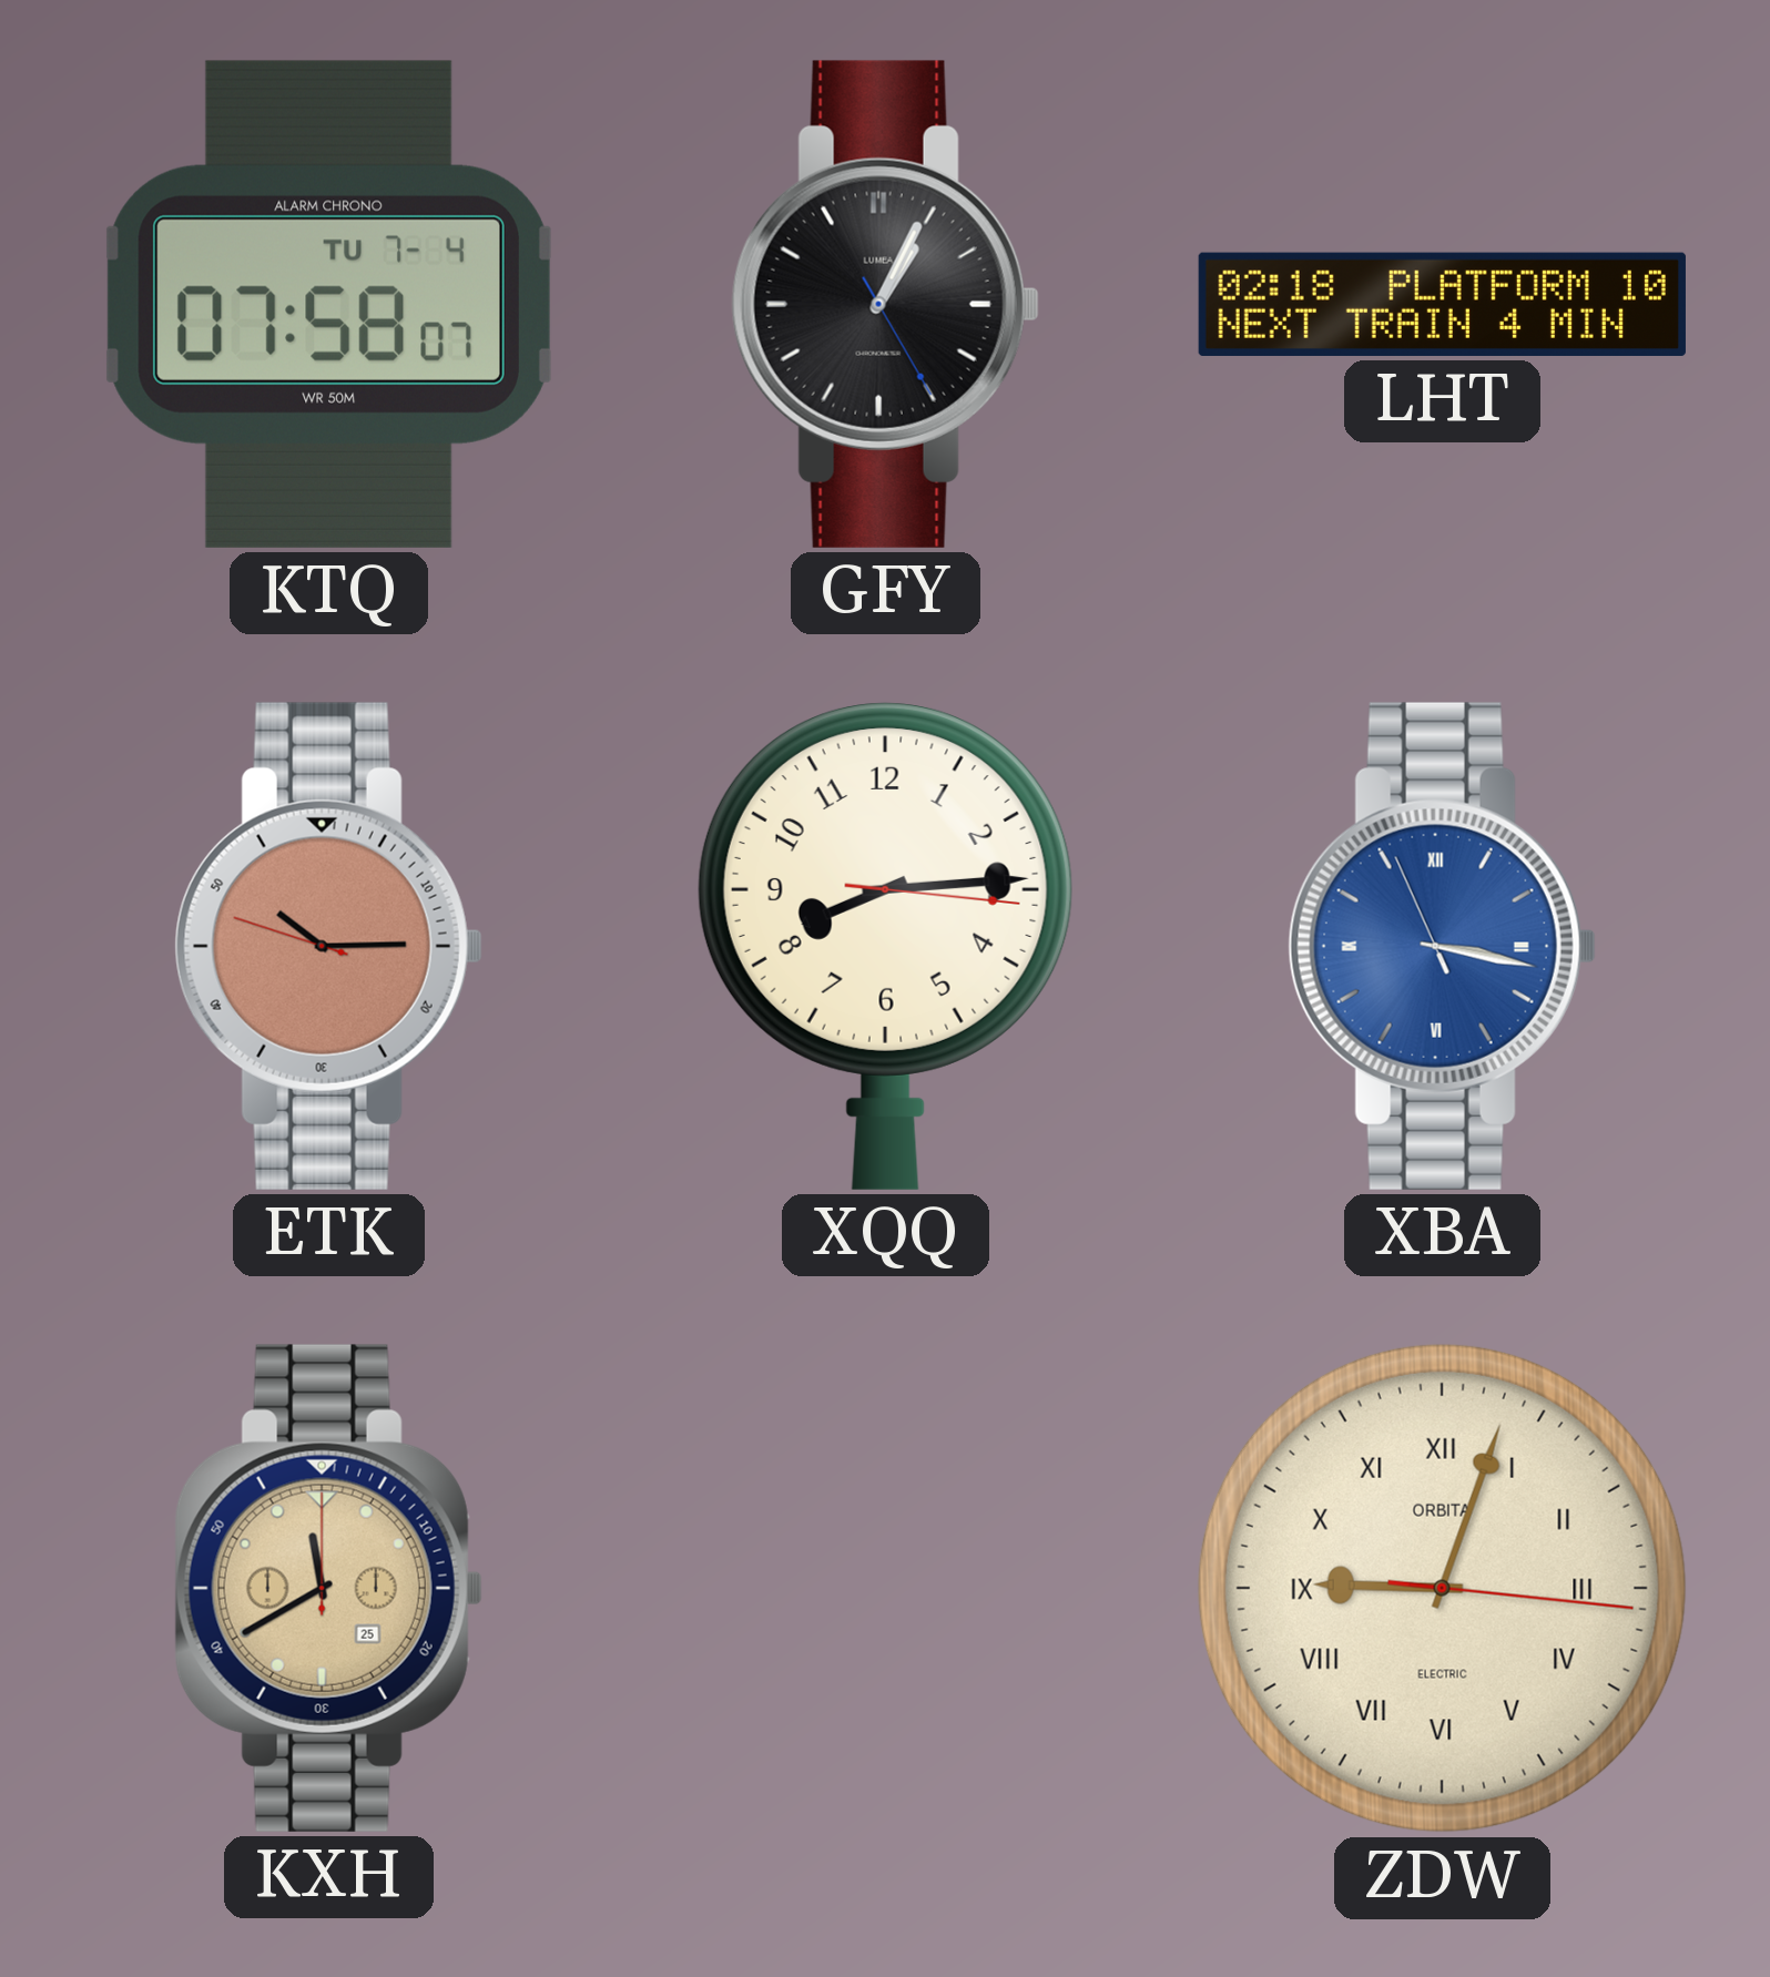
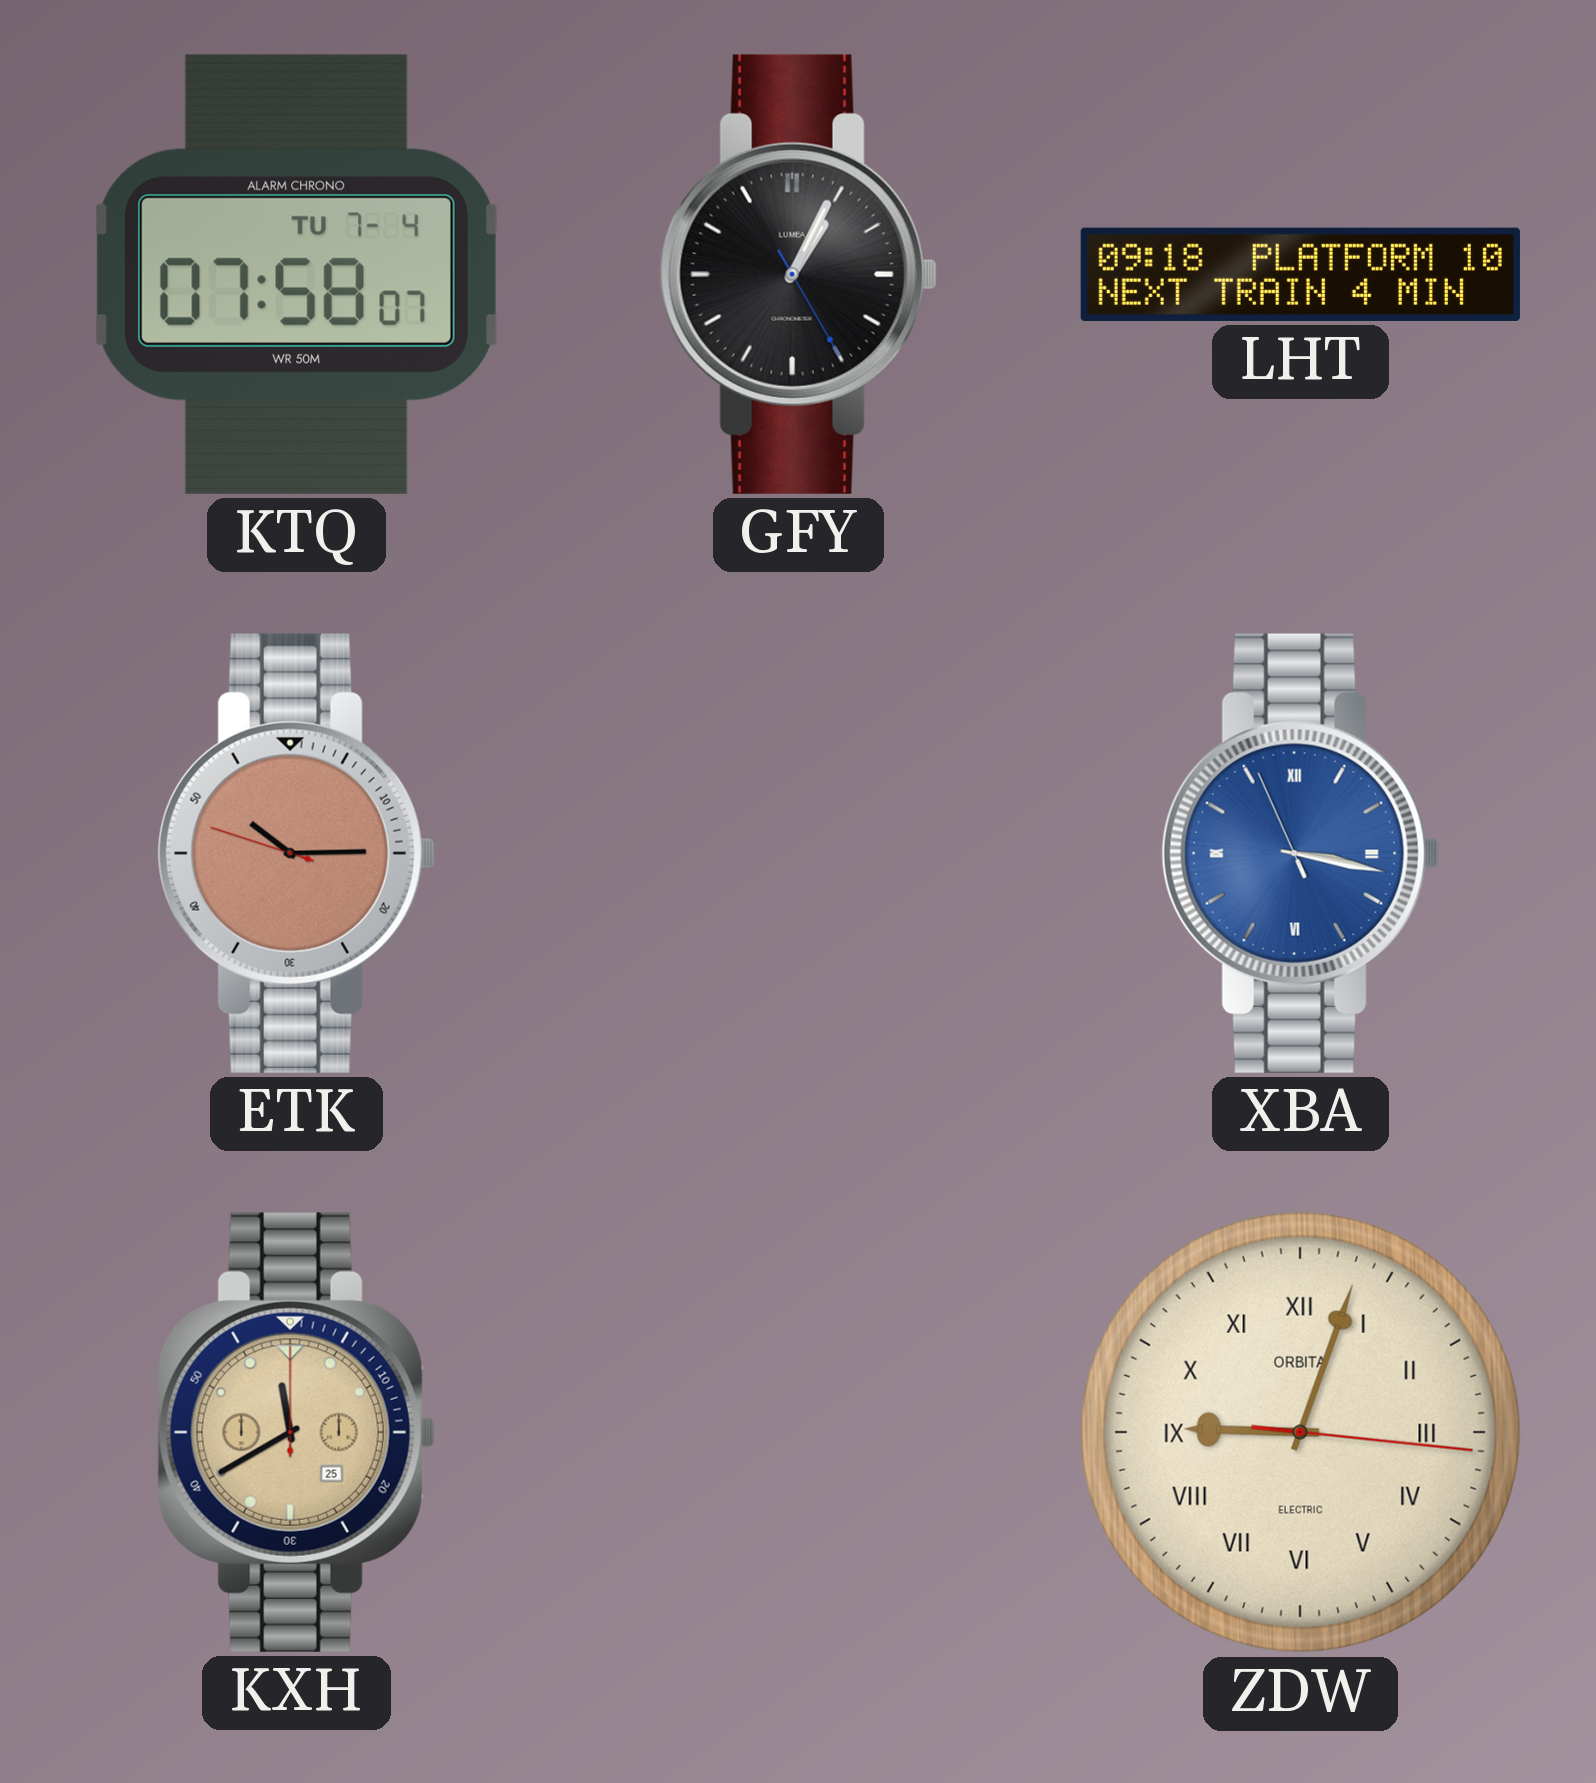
LHT: 02:18 -> 09:18
XQQ: 8:14 -> none
